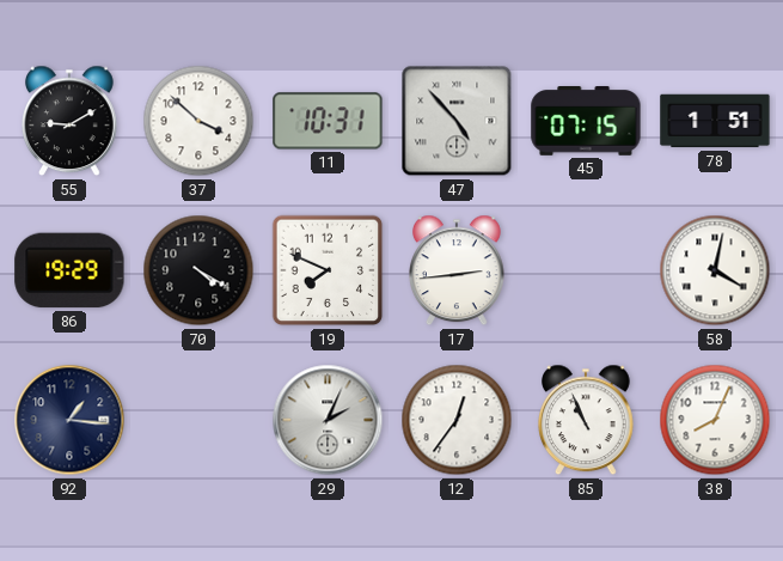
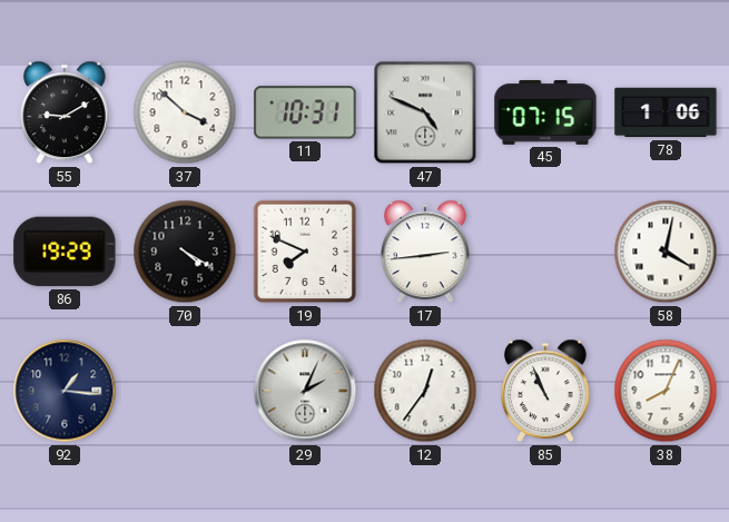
47: 4:53 -> 4:49
78: 1:51 -> 1:06
